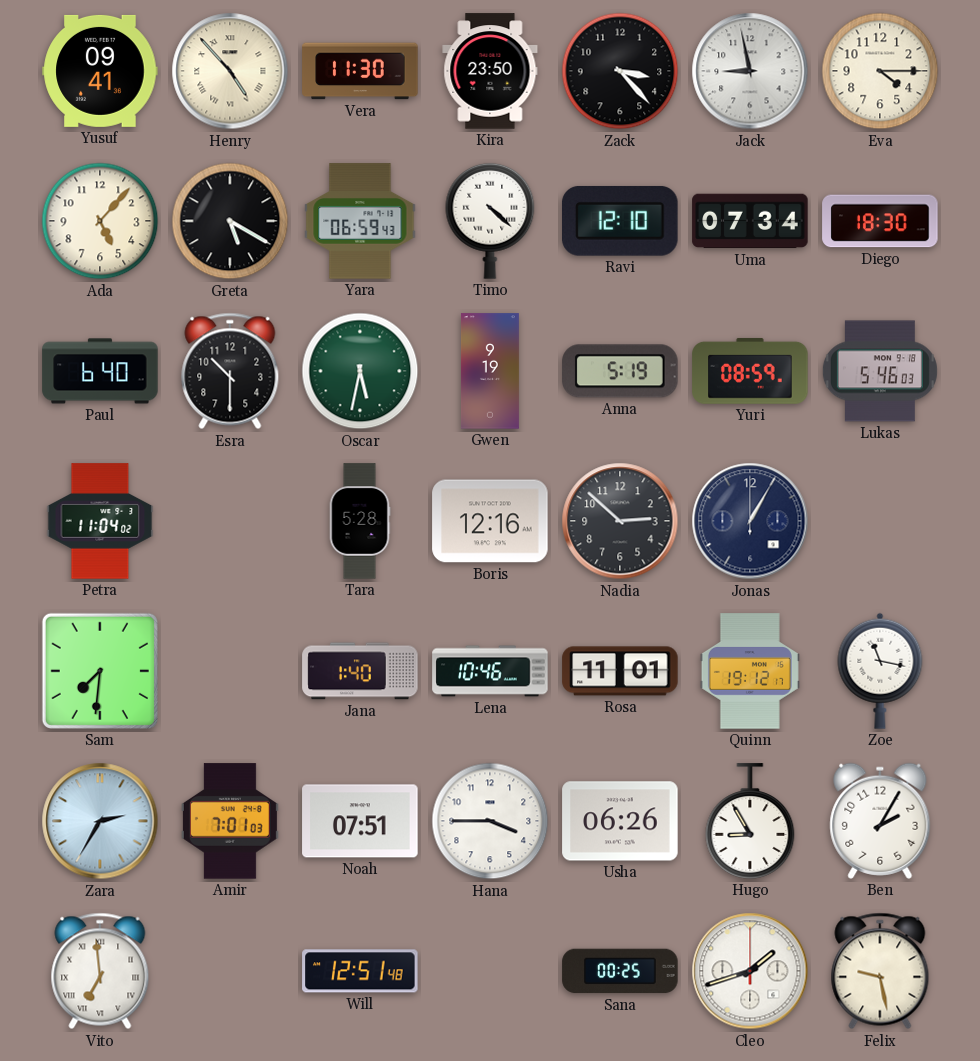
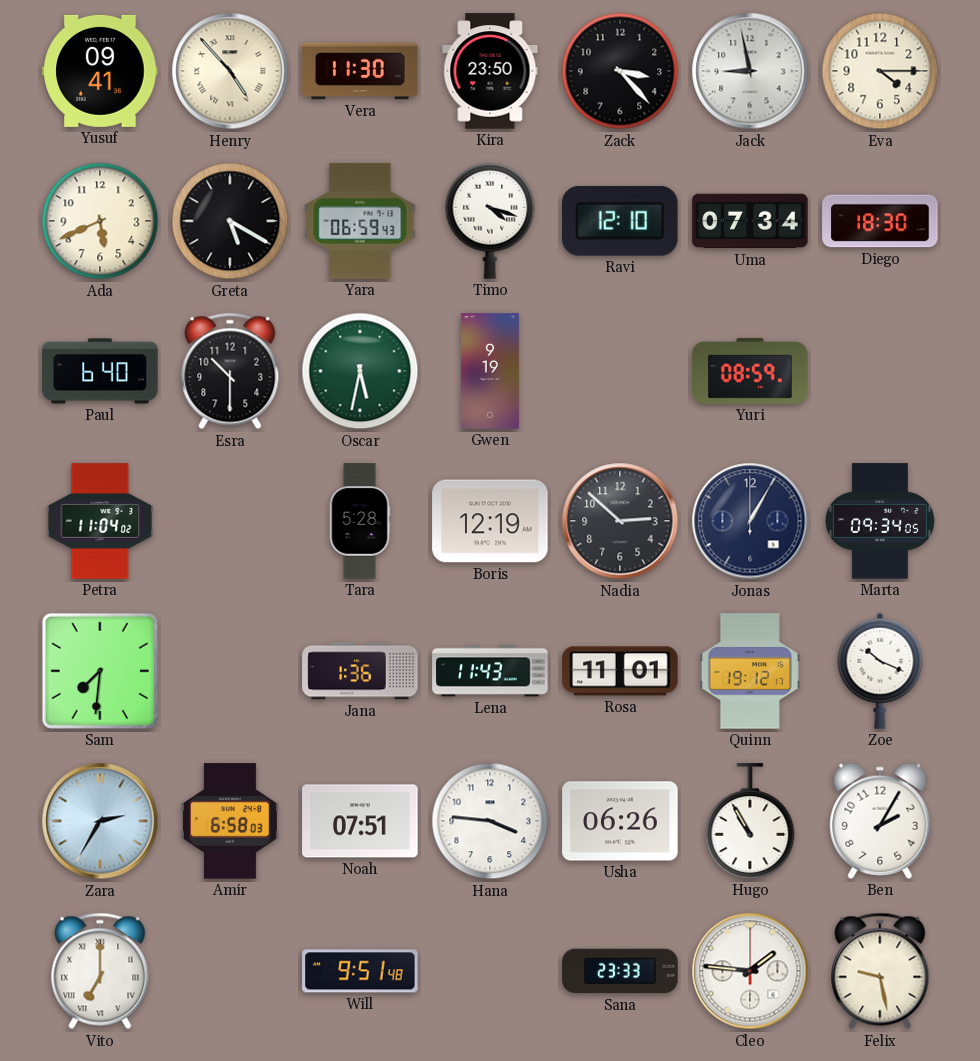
Ada: 5:07 -> 5:41
Timo: 4:22 -> 4:18
Anna: 5:19 -> none
Lukas: 5:46 -> none
Boris: 12:16 -> 12:19
Marta: none -> 09:34
Jana: 1:40 -> 1:36
Lena: 10:46 -> 11:43
Zoe: 11:17 -> 10:19
Amir: 7:01 -> 6:58
Hana: 3:45 -> 3:46
Hugo: 8:55 -> 10:55
Vito: 6:59 -> 7:00
Will: 12:51 -> 9:51
Sana: 00:25 -> 23:33
Cleo: 1:42 -> 1:46
